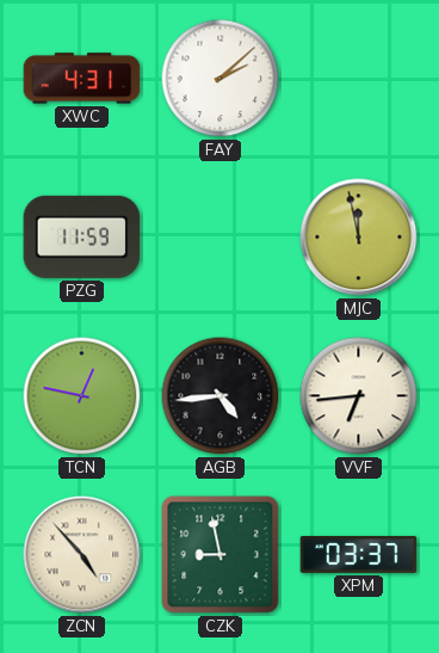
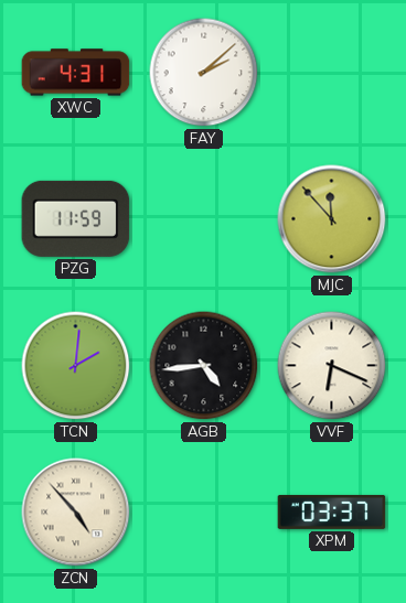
MJC: 11:58 -> 11:53
TCN: 12:47 -> 2:01
VVF: 6:44 -> 6:19
CZK: 8:58 -> none
